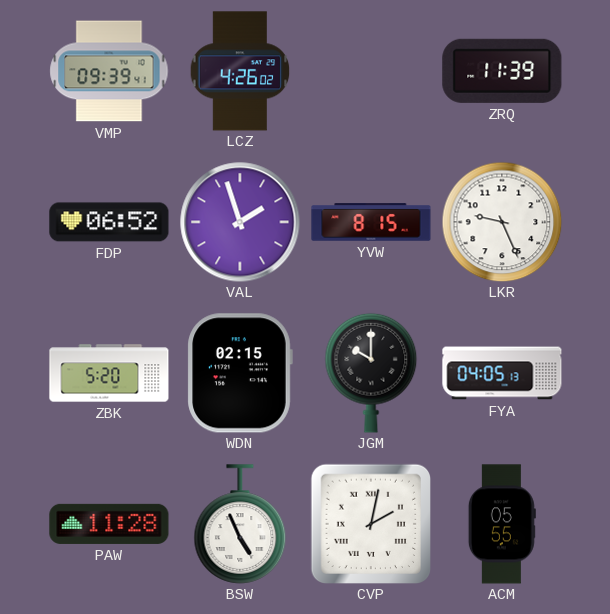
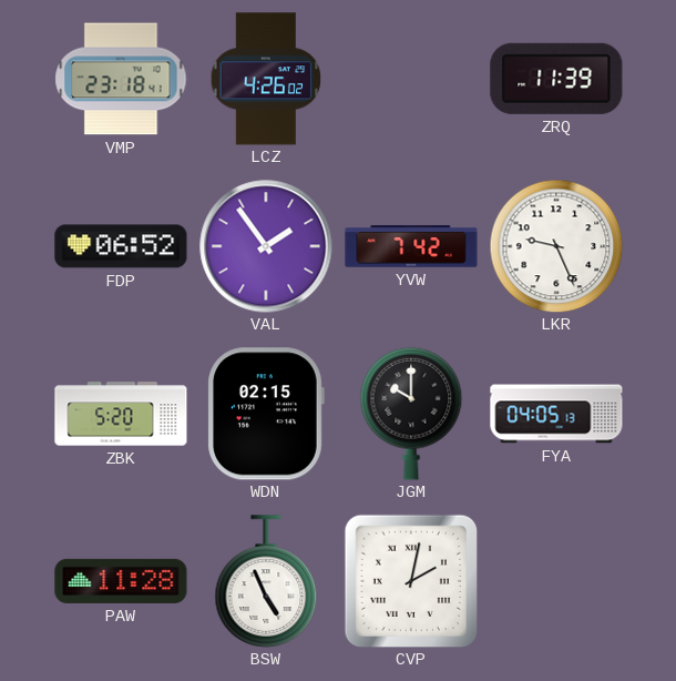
VMP: 09:39 -> 23:18
VAL: 1:57 -> 1:54
YVW: 8:15 -> 7:42
ACM: 05:55 -> none
